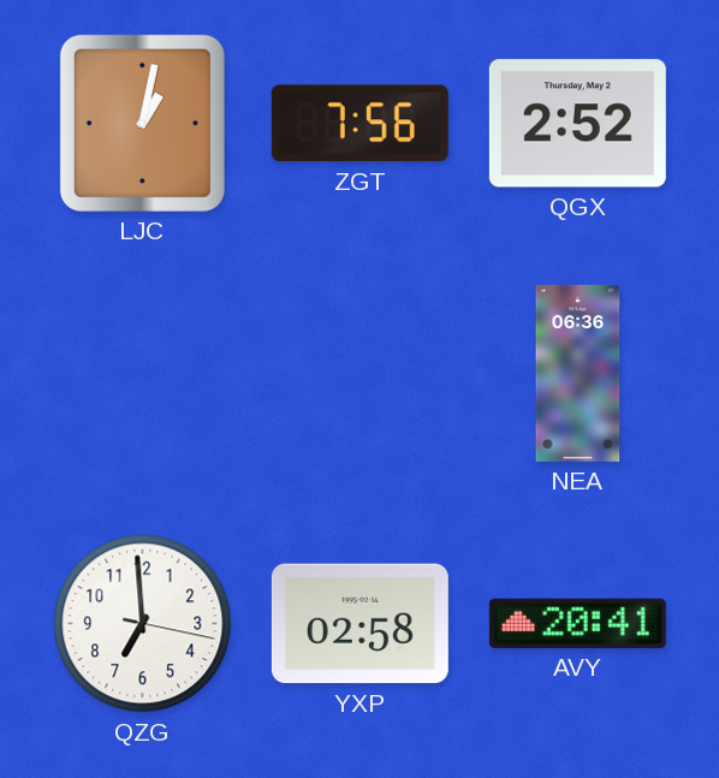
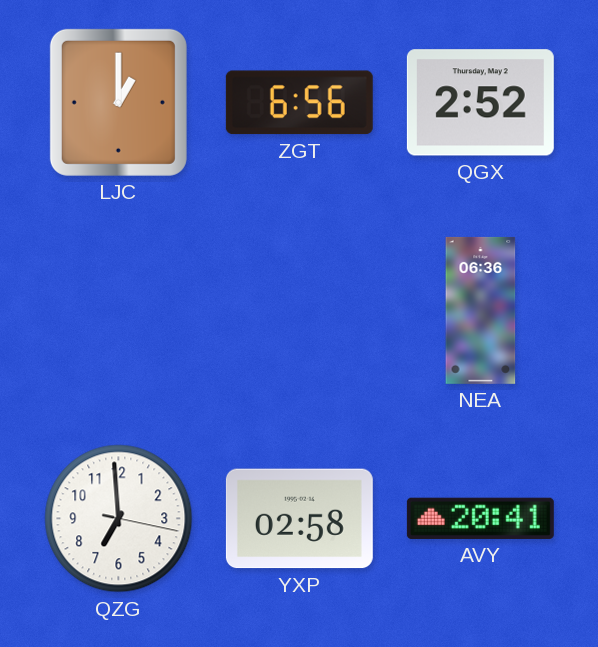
LJC: 1:02 -> 1:00
ZGT: 7:56 -> 6:56
